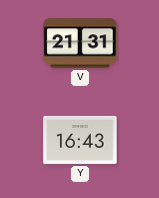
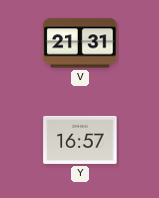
Y: 16:43 -> 16:57
